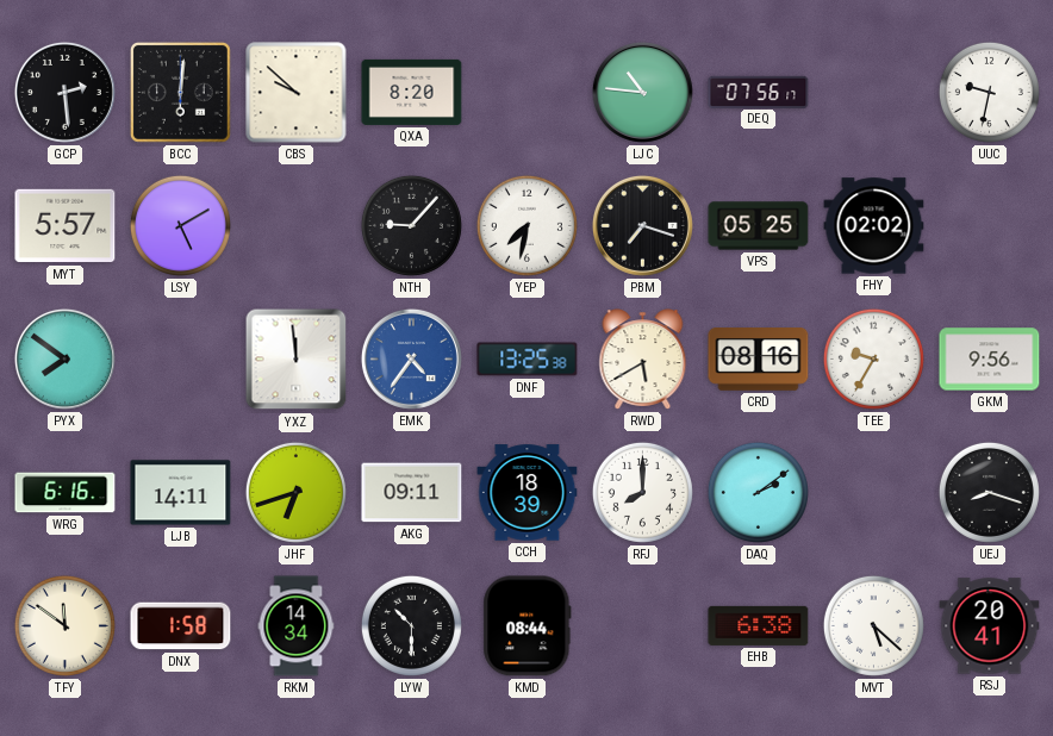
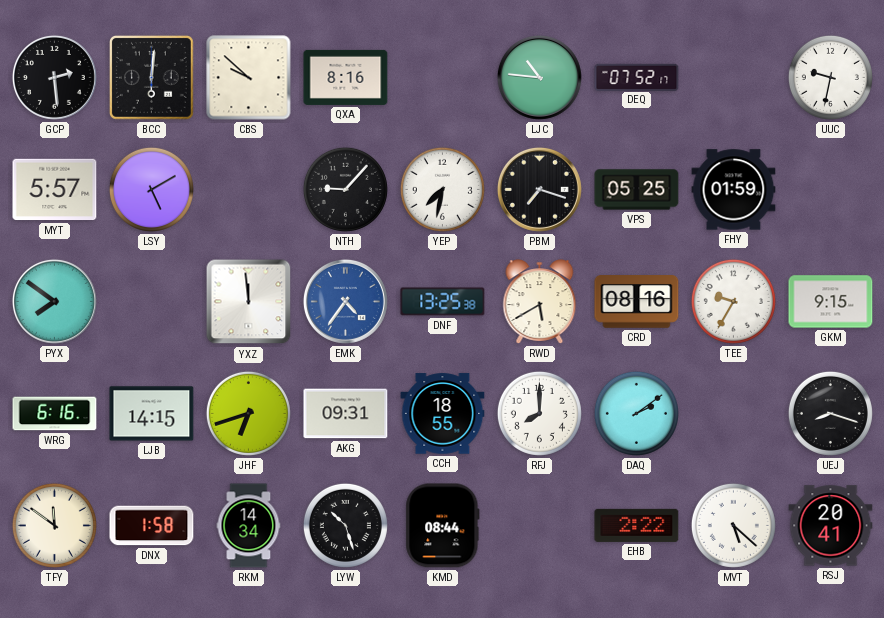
QXA: 8:20 -> 8:16
DEQ: 07:56 -> 07:52
FHY: 02:02 -> 01:59
GKM: 9:56 -> 9:15
LJB: 14:11 -> 14:15
AKG: 09:11 -> 09:31
CCH: 18:39 -> 18:55
LYW: 10:30 -> 10:27
EHB: 6:38 -> 2:22
